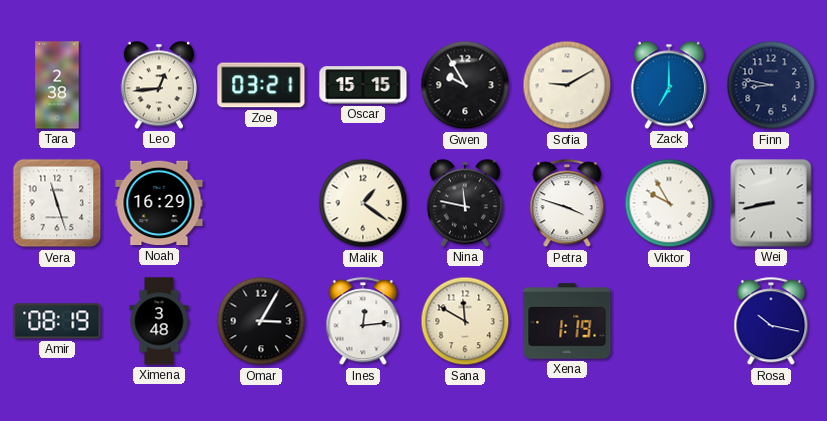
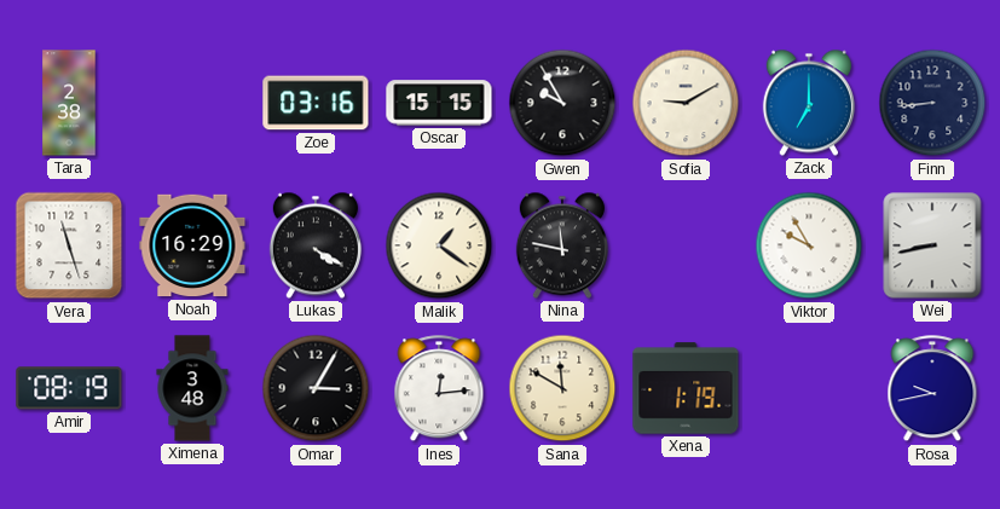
Leo: 12:44 -> none
Zoe: 03:21 -> 03:16
Finn: 8:47 -> 8:44
Lukas: none -> 4:20
Petra: 3:48 -> none
Rosa: 10:17 -> 9:43
